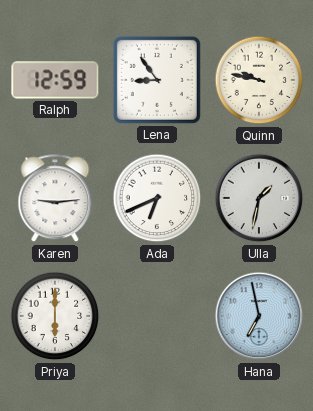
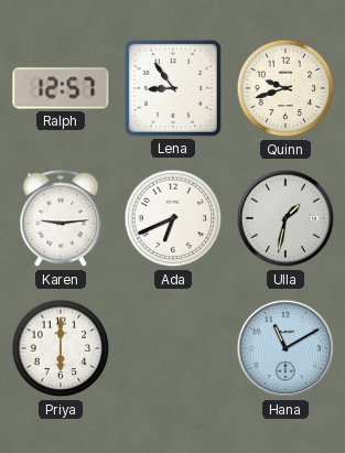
Ralph: 12:59 -> 12:57
Quinn: 9:47 -> 9:42
Hana: 6:58 -> 11:10
